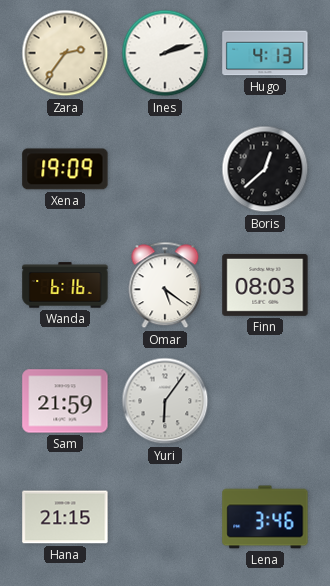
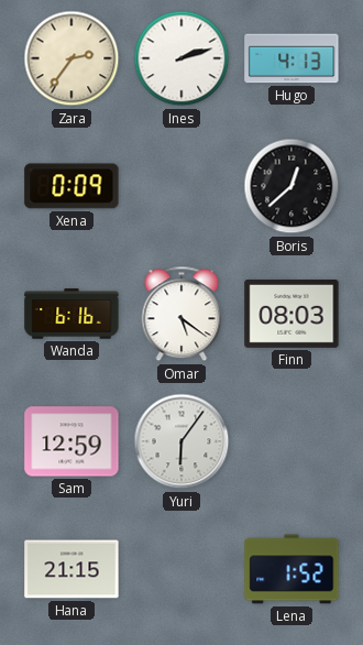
Xena: 19:09 -> 0:09
Sam: 21:59 -> 12:59
Lena: 3:46 -> 1:52
